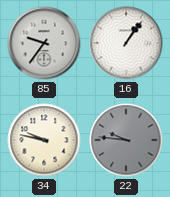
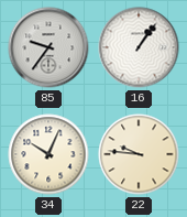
34: 9:47 -> 10:04
22 dial: grey -> cream
